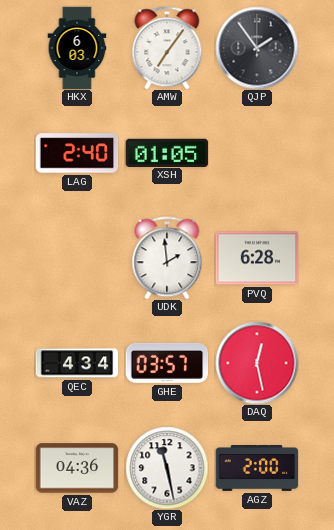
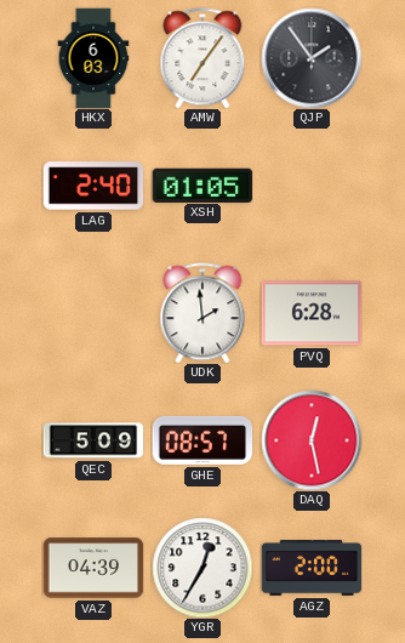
QEC: 4:34 -> 5:09
GHE: 03:57 -> 08:57
VAZ: 04:36 -> 04:39
YGR: 11:28 -> 12:35
